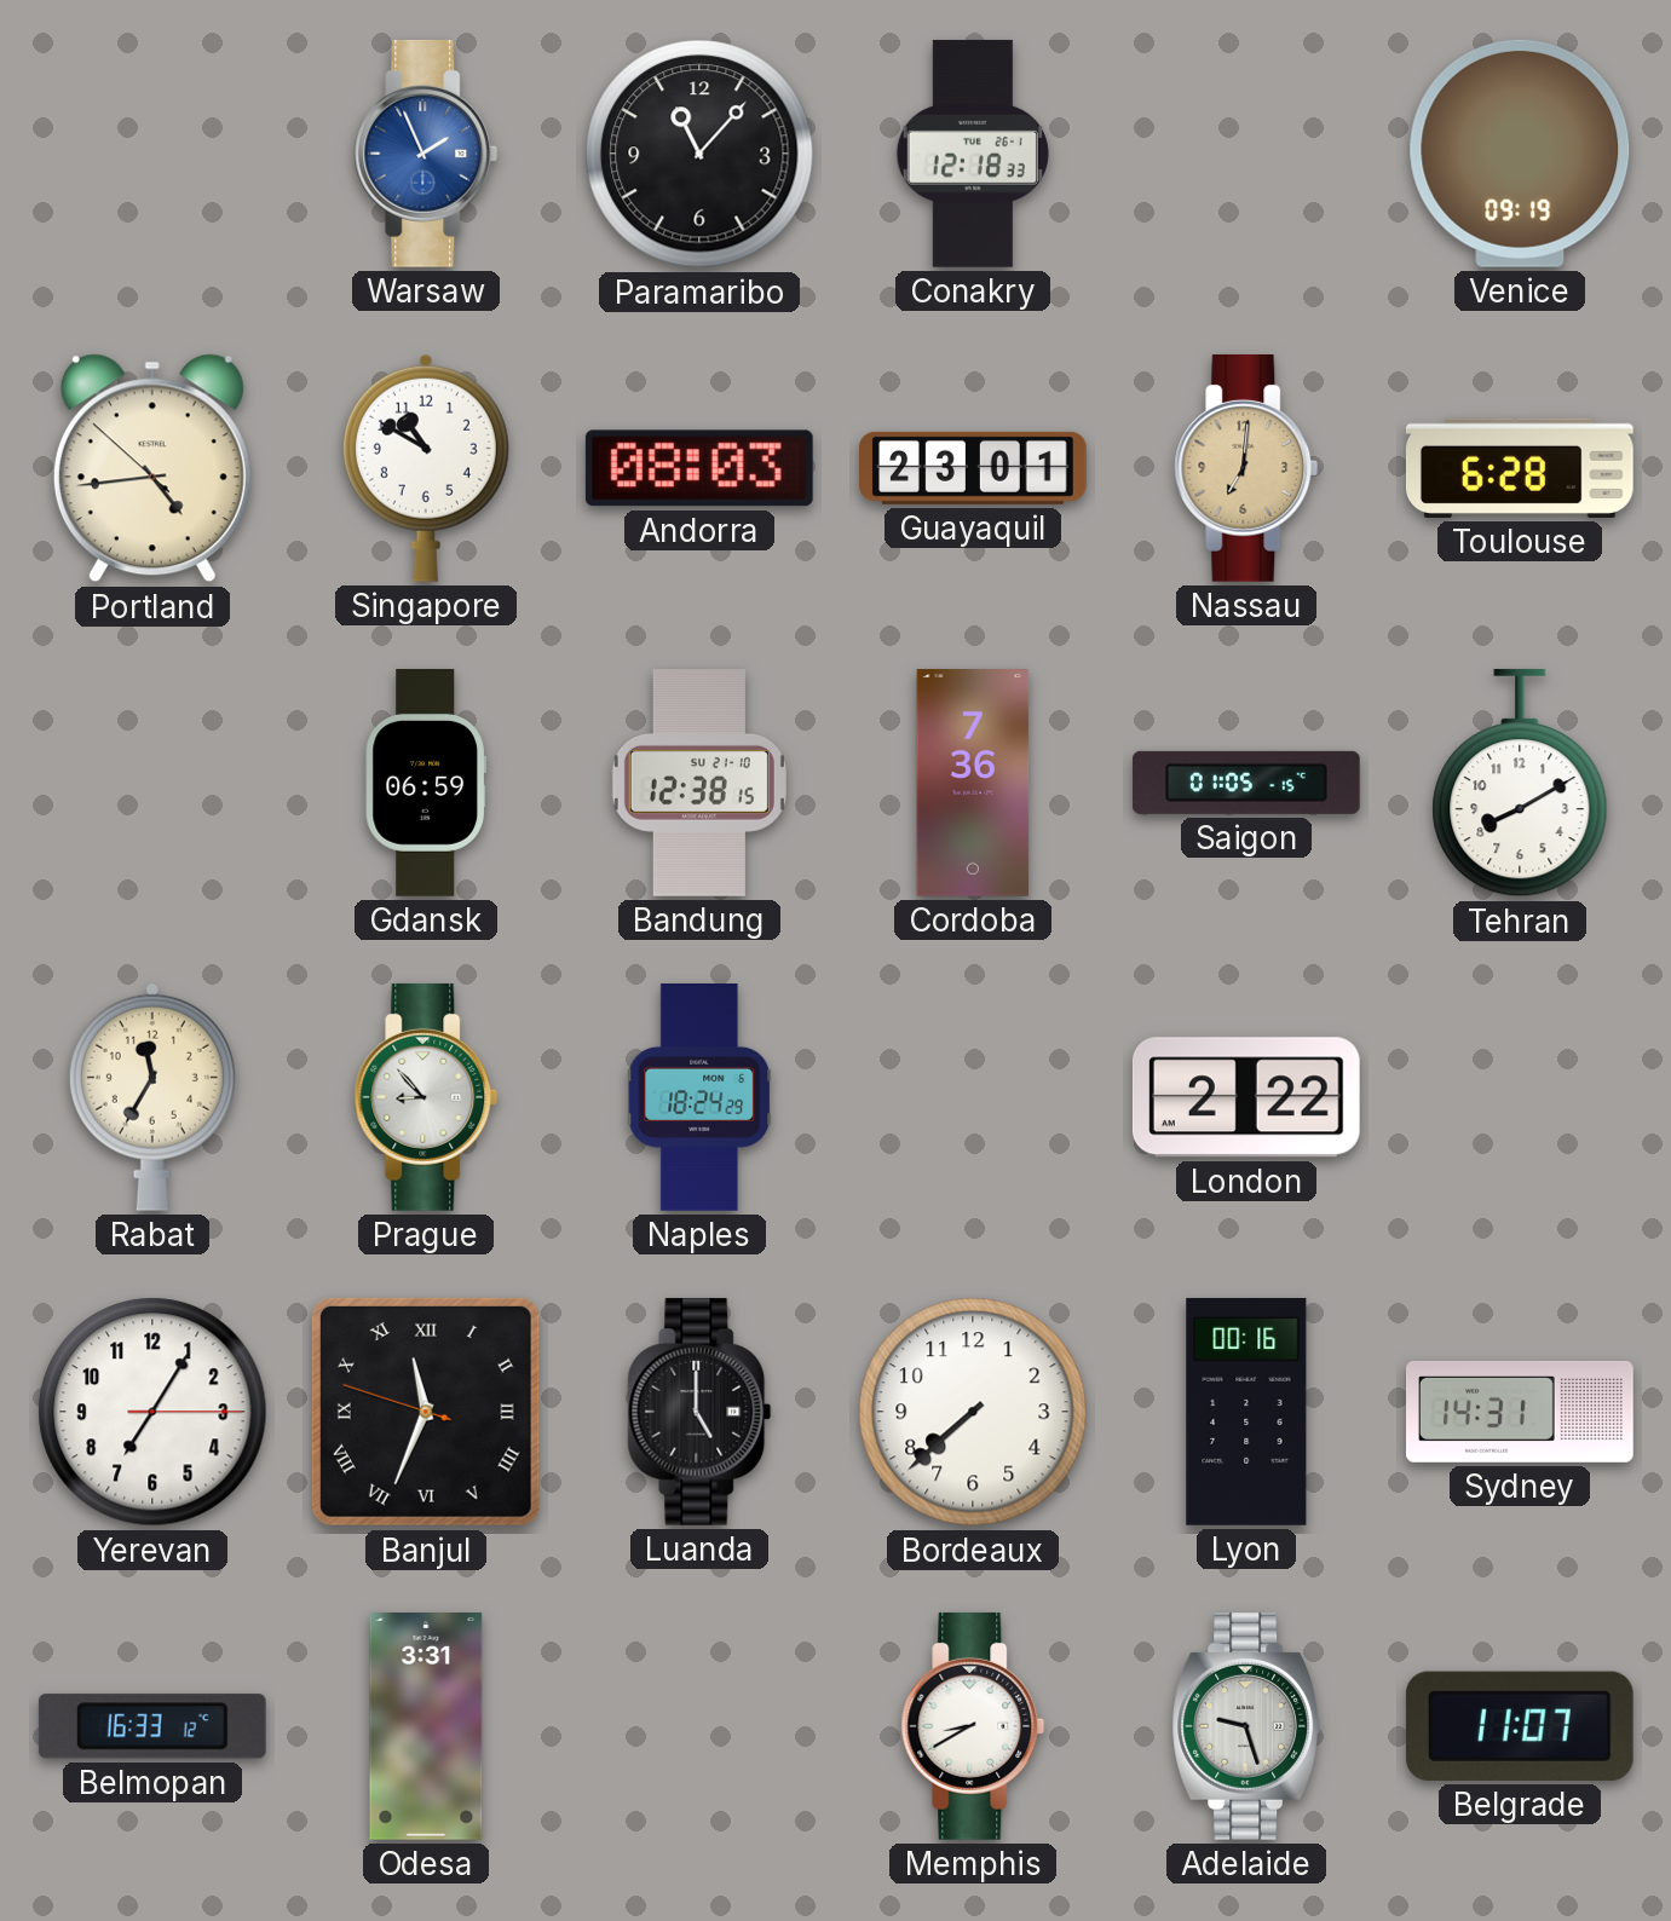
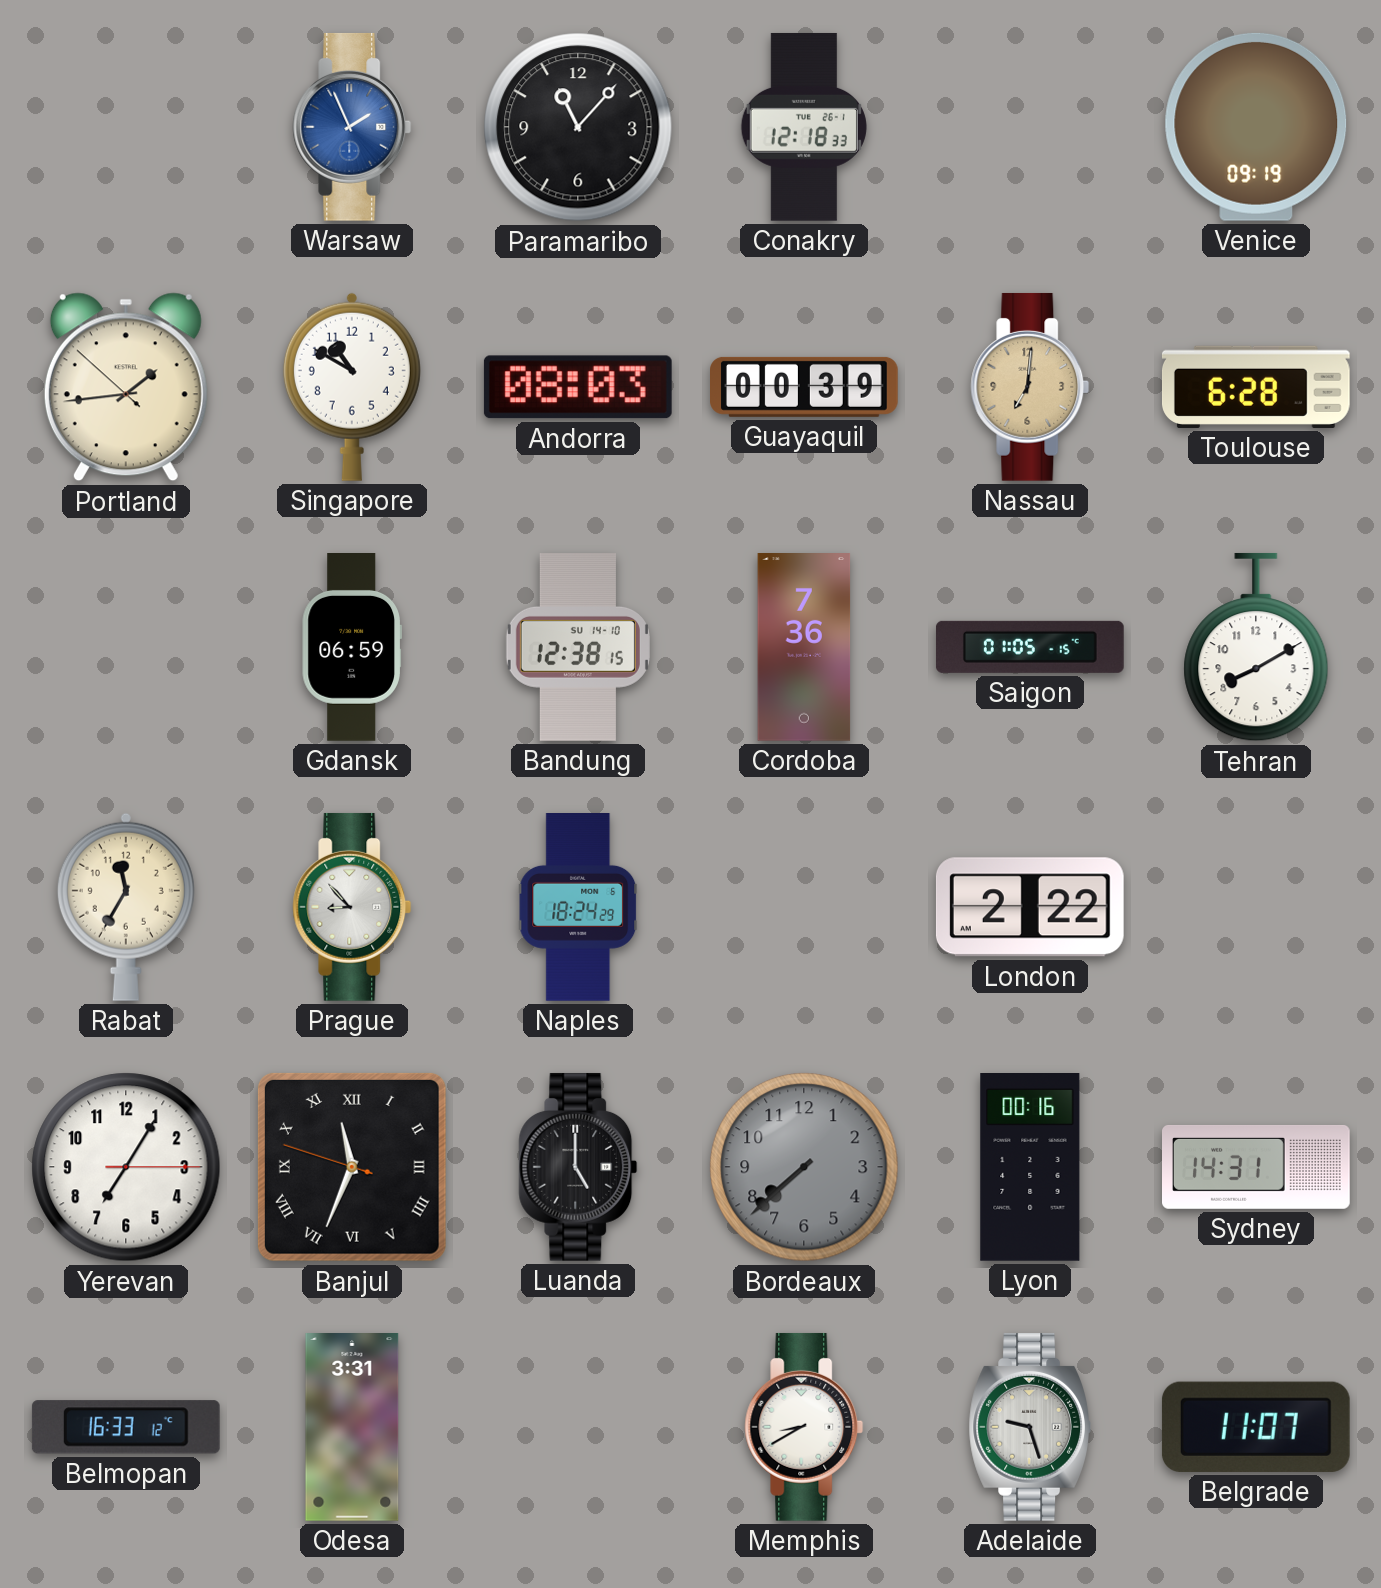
Portland: 4:43 -> 1:43
Guayaquil: 23:01 -> 00:39
Bandung date: SU 21-10 -> SU 14-10
Bordeaux dial: white -> grey
